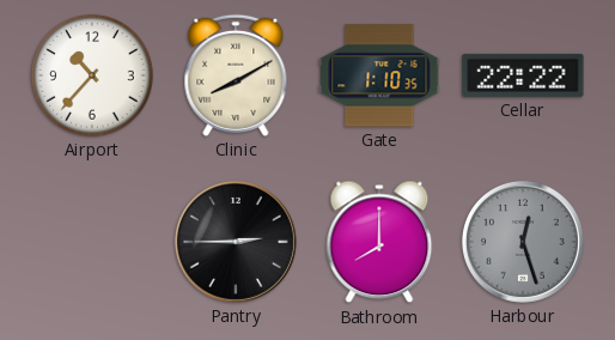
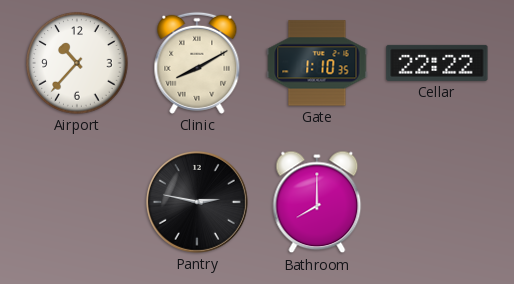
Pantry: 2:45 -> 2:47
Harbour: 12:27 -> none
